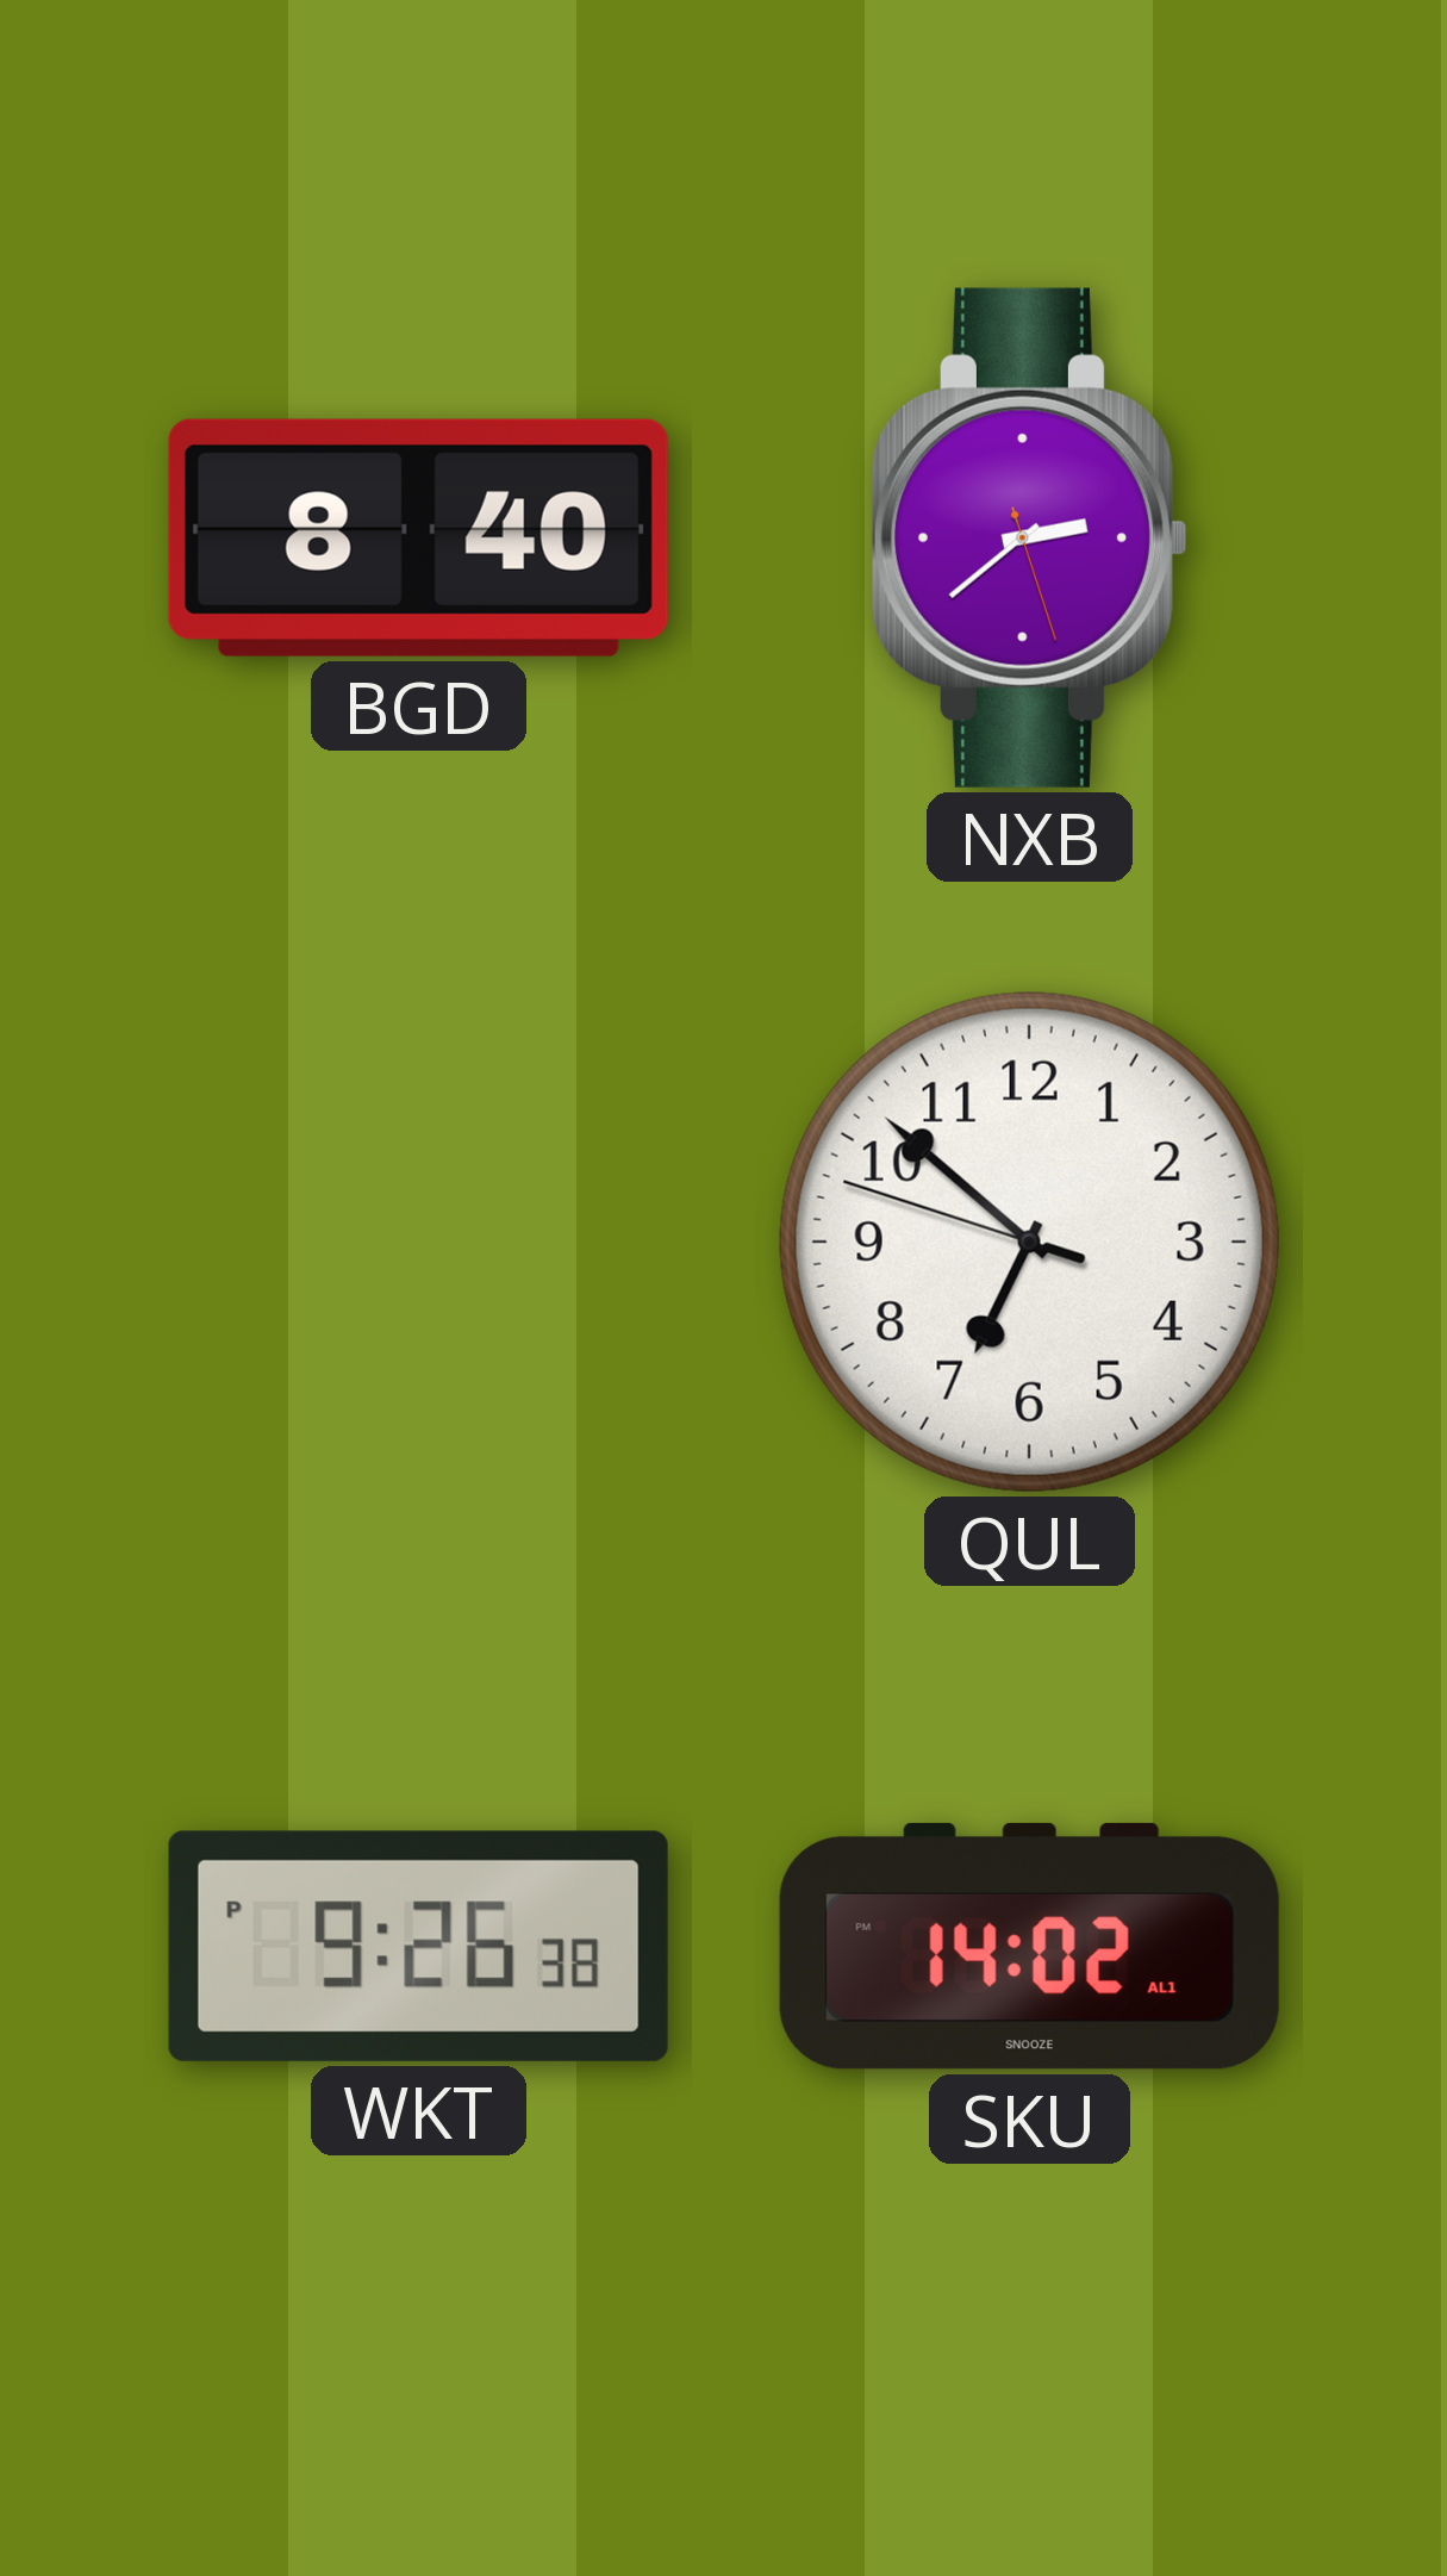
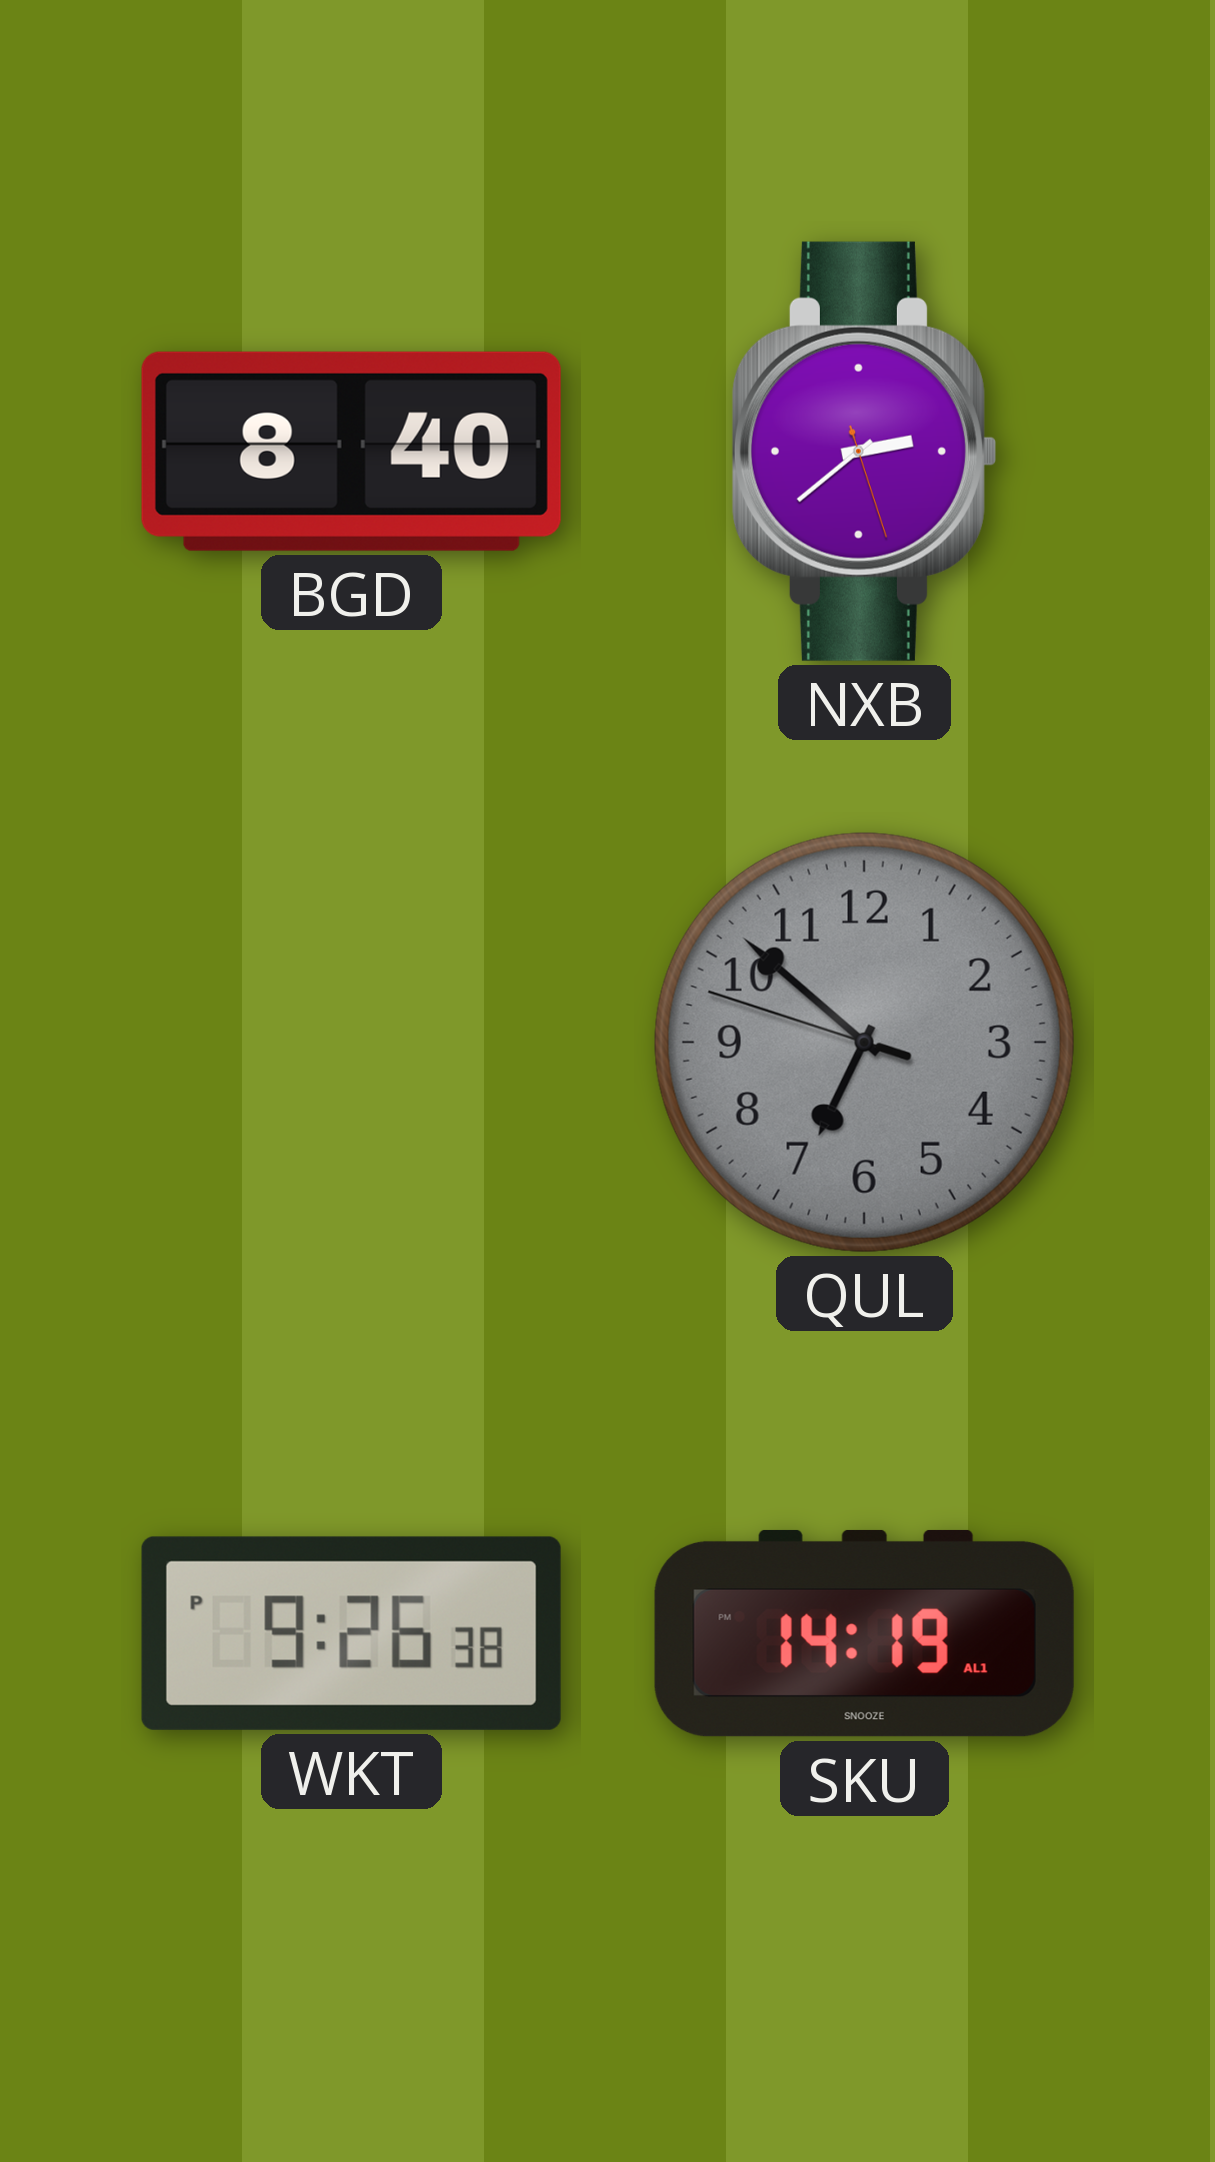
QUL dial: white -> grey
SKU: 14:02 -> 14:19
